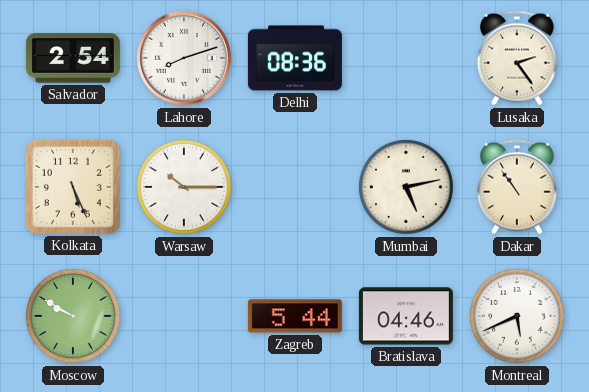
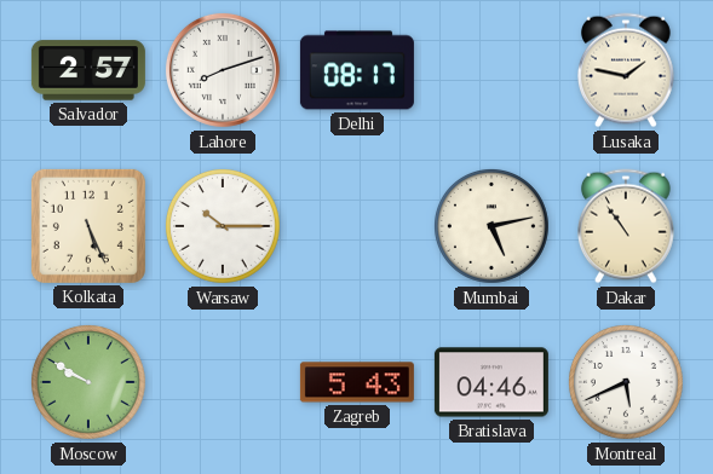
Salvador: 2:54 -> 2:57
Delhi: 08:36 -> 08:17
Lusaka: 2:24 -> 1:47
Zagreb: 5:44 -> 5:43
